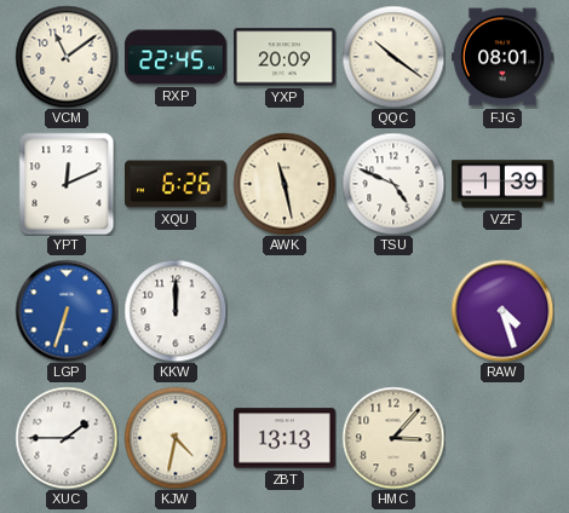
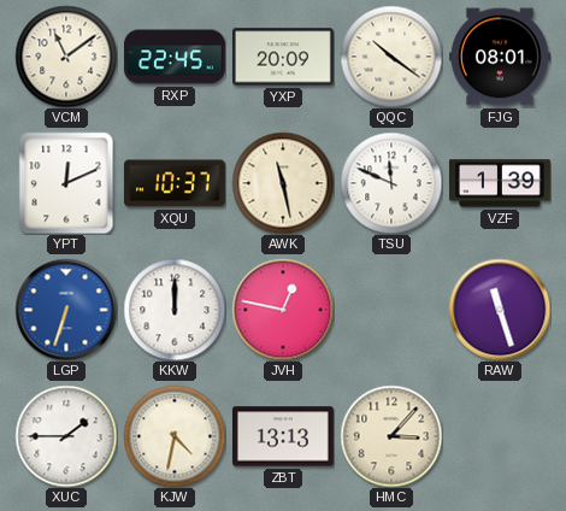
XQU: 6:26 -> 10:37
TSU: 4:49 -> 11:49
JVH: none -> 12:47
RAW: 4:27 -> 11:27
